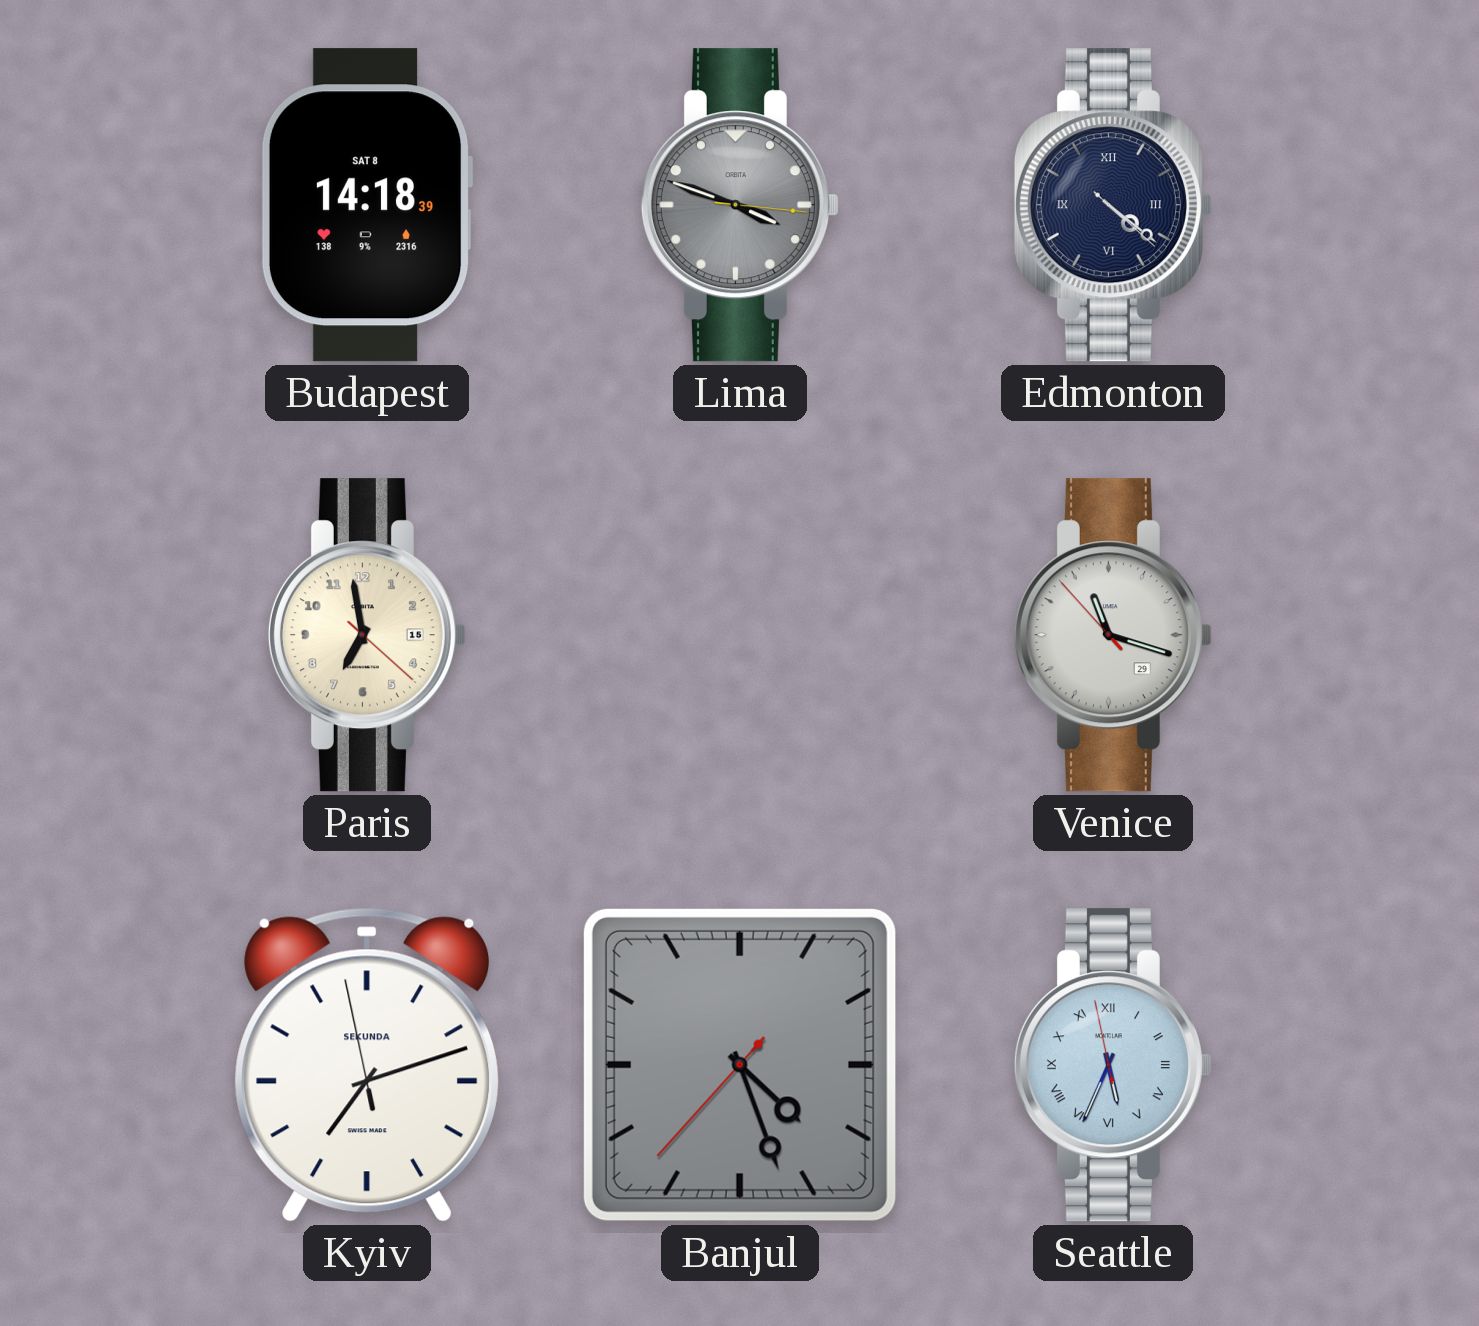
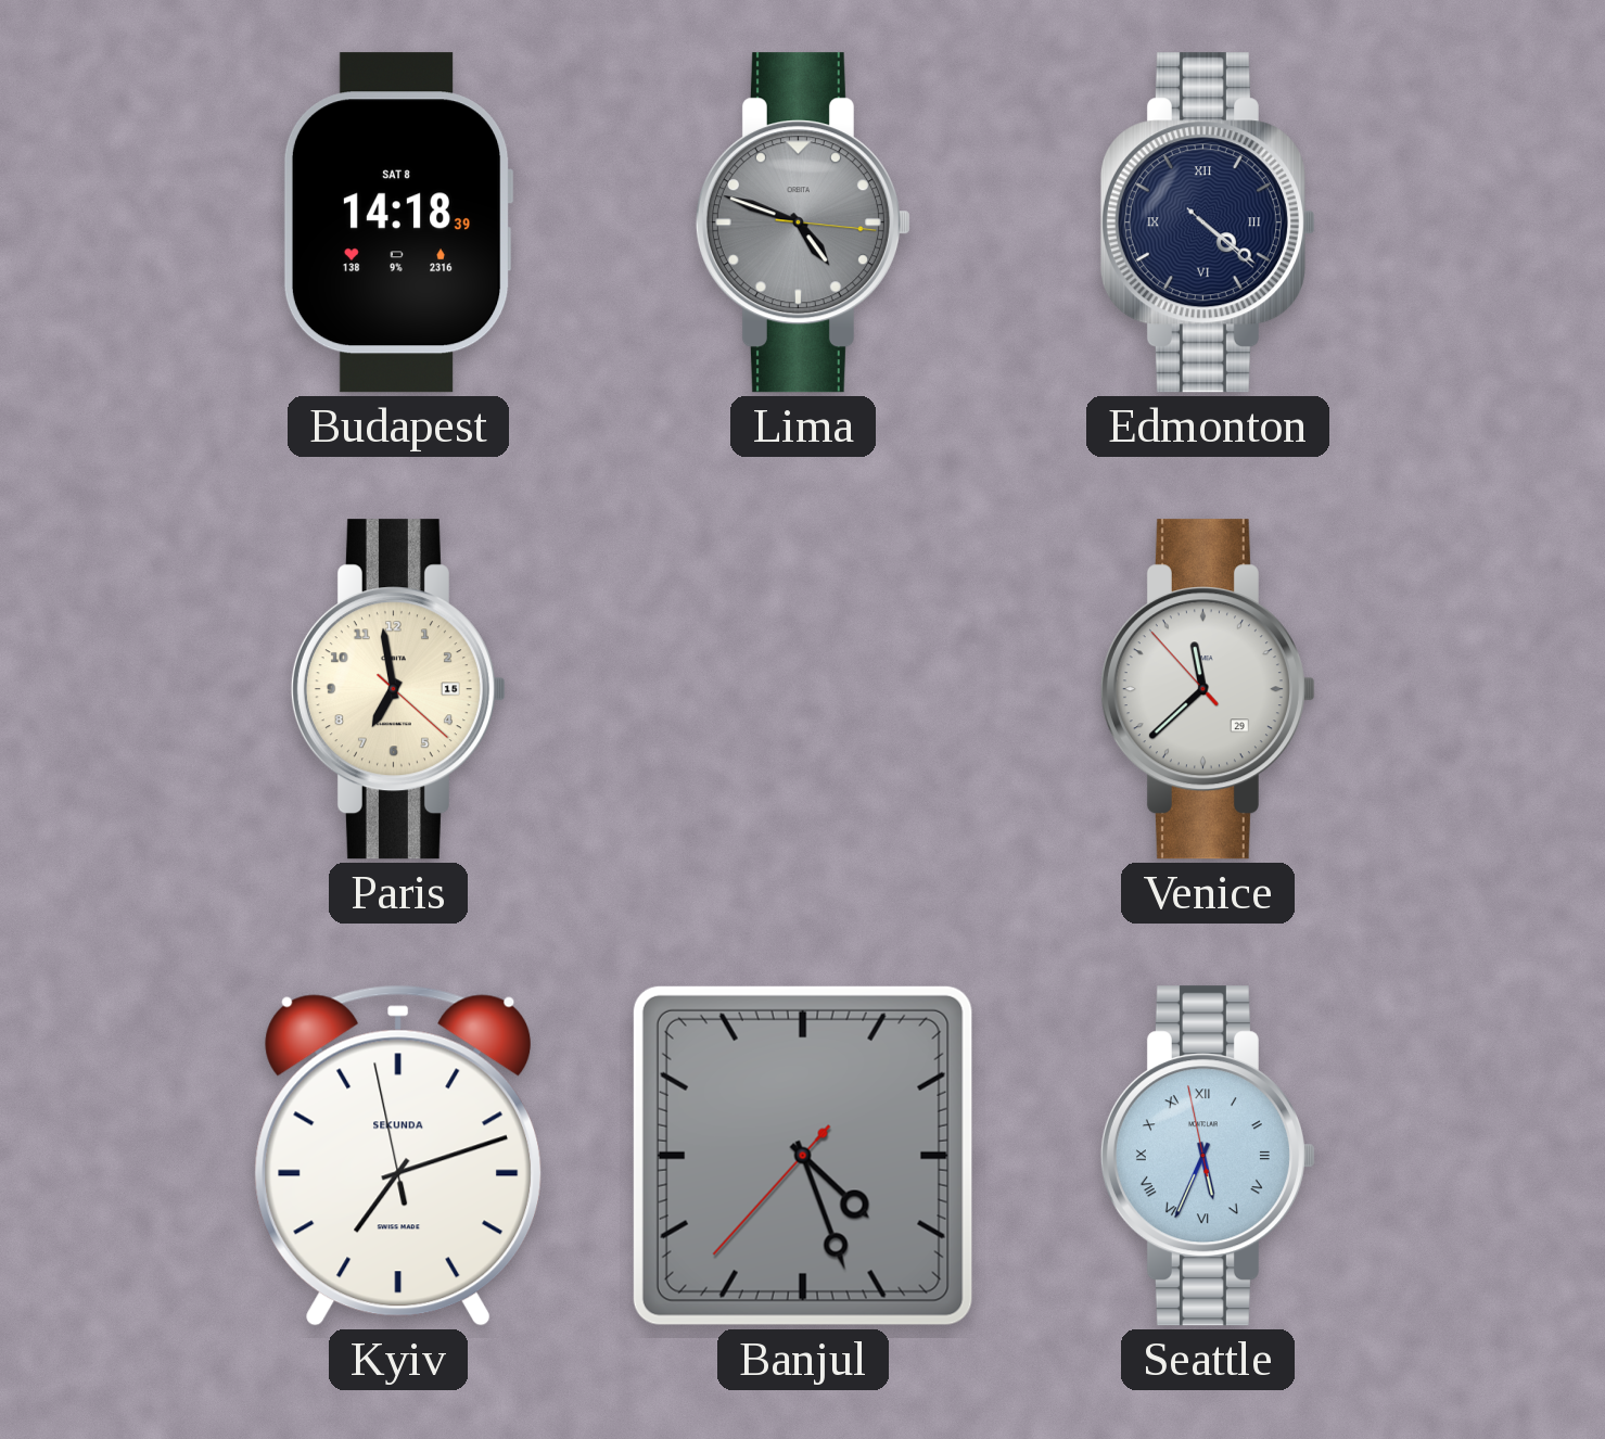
Lima: 3:48 -> 4:48
Venice: 11:17 -> 11:37
